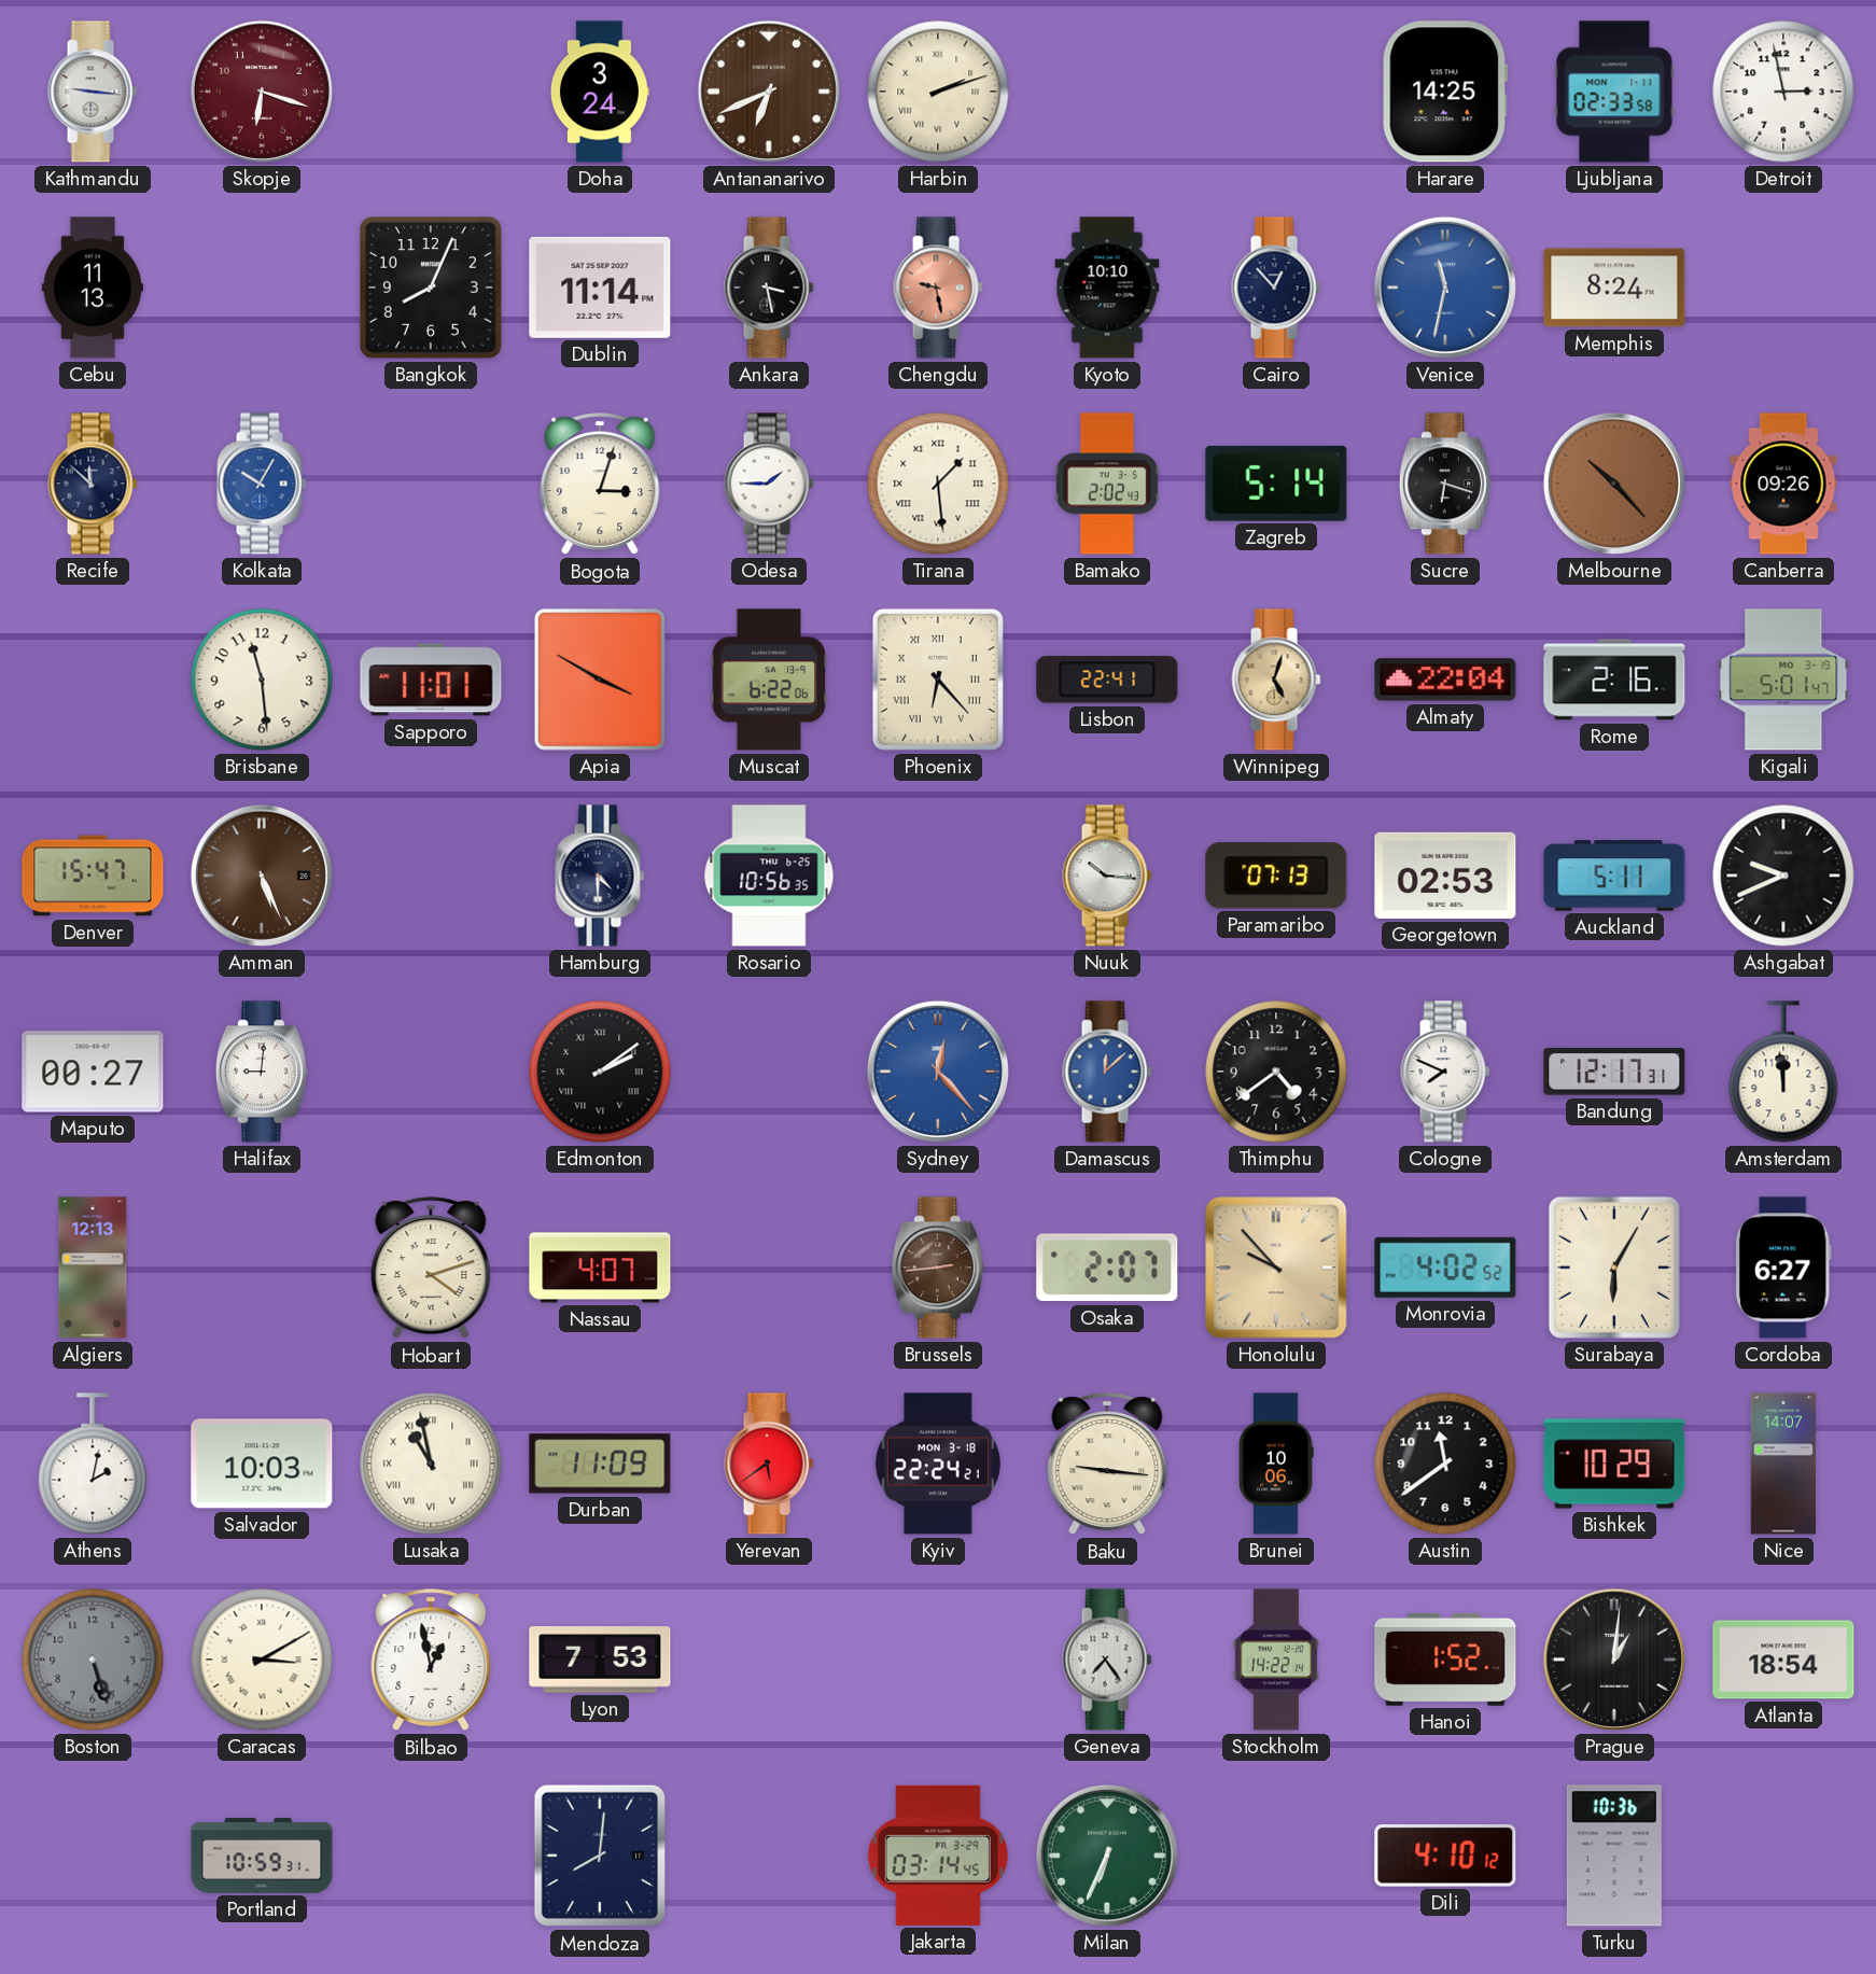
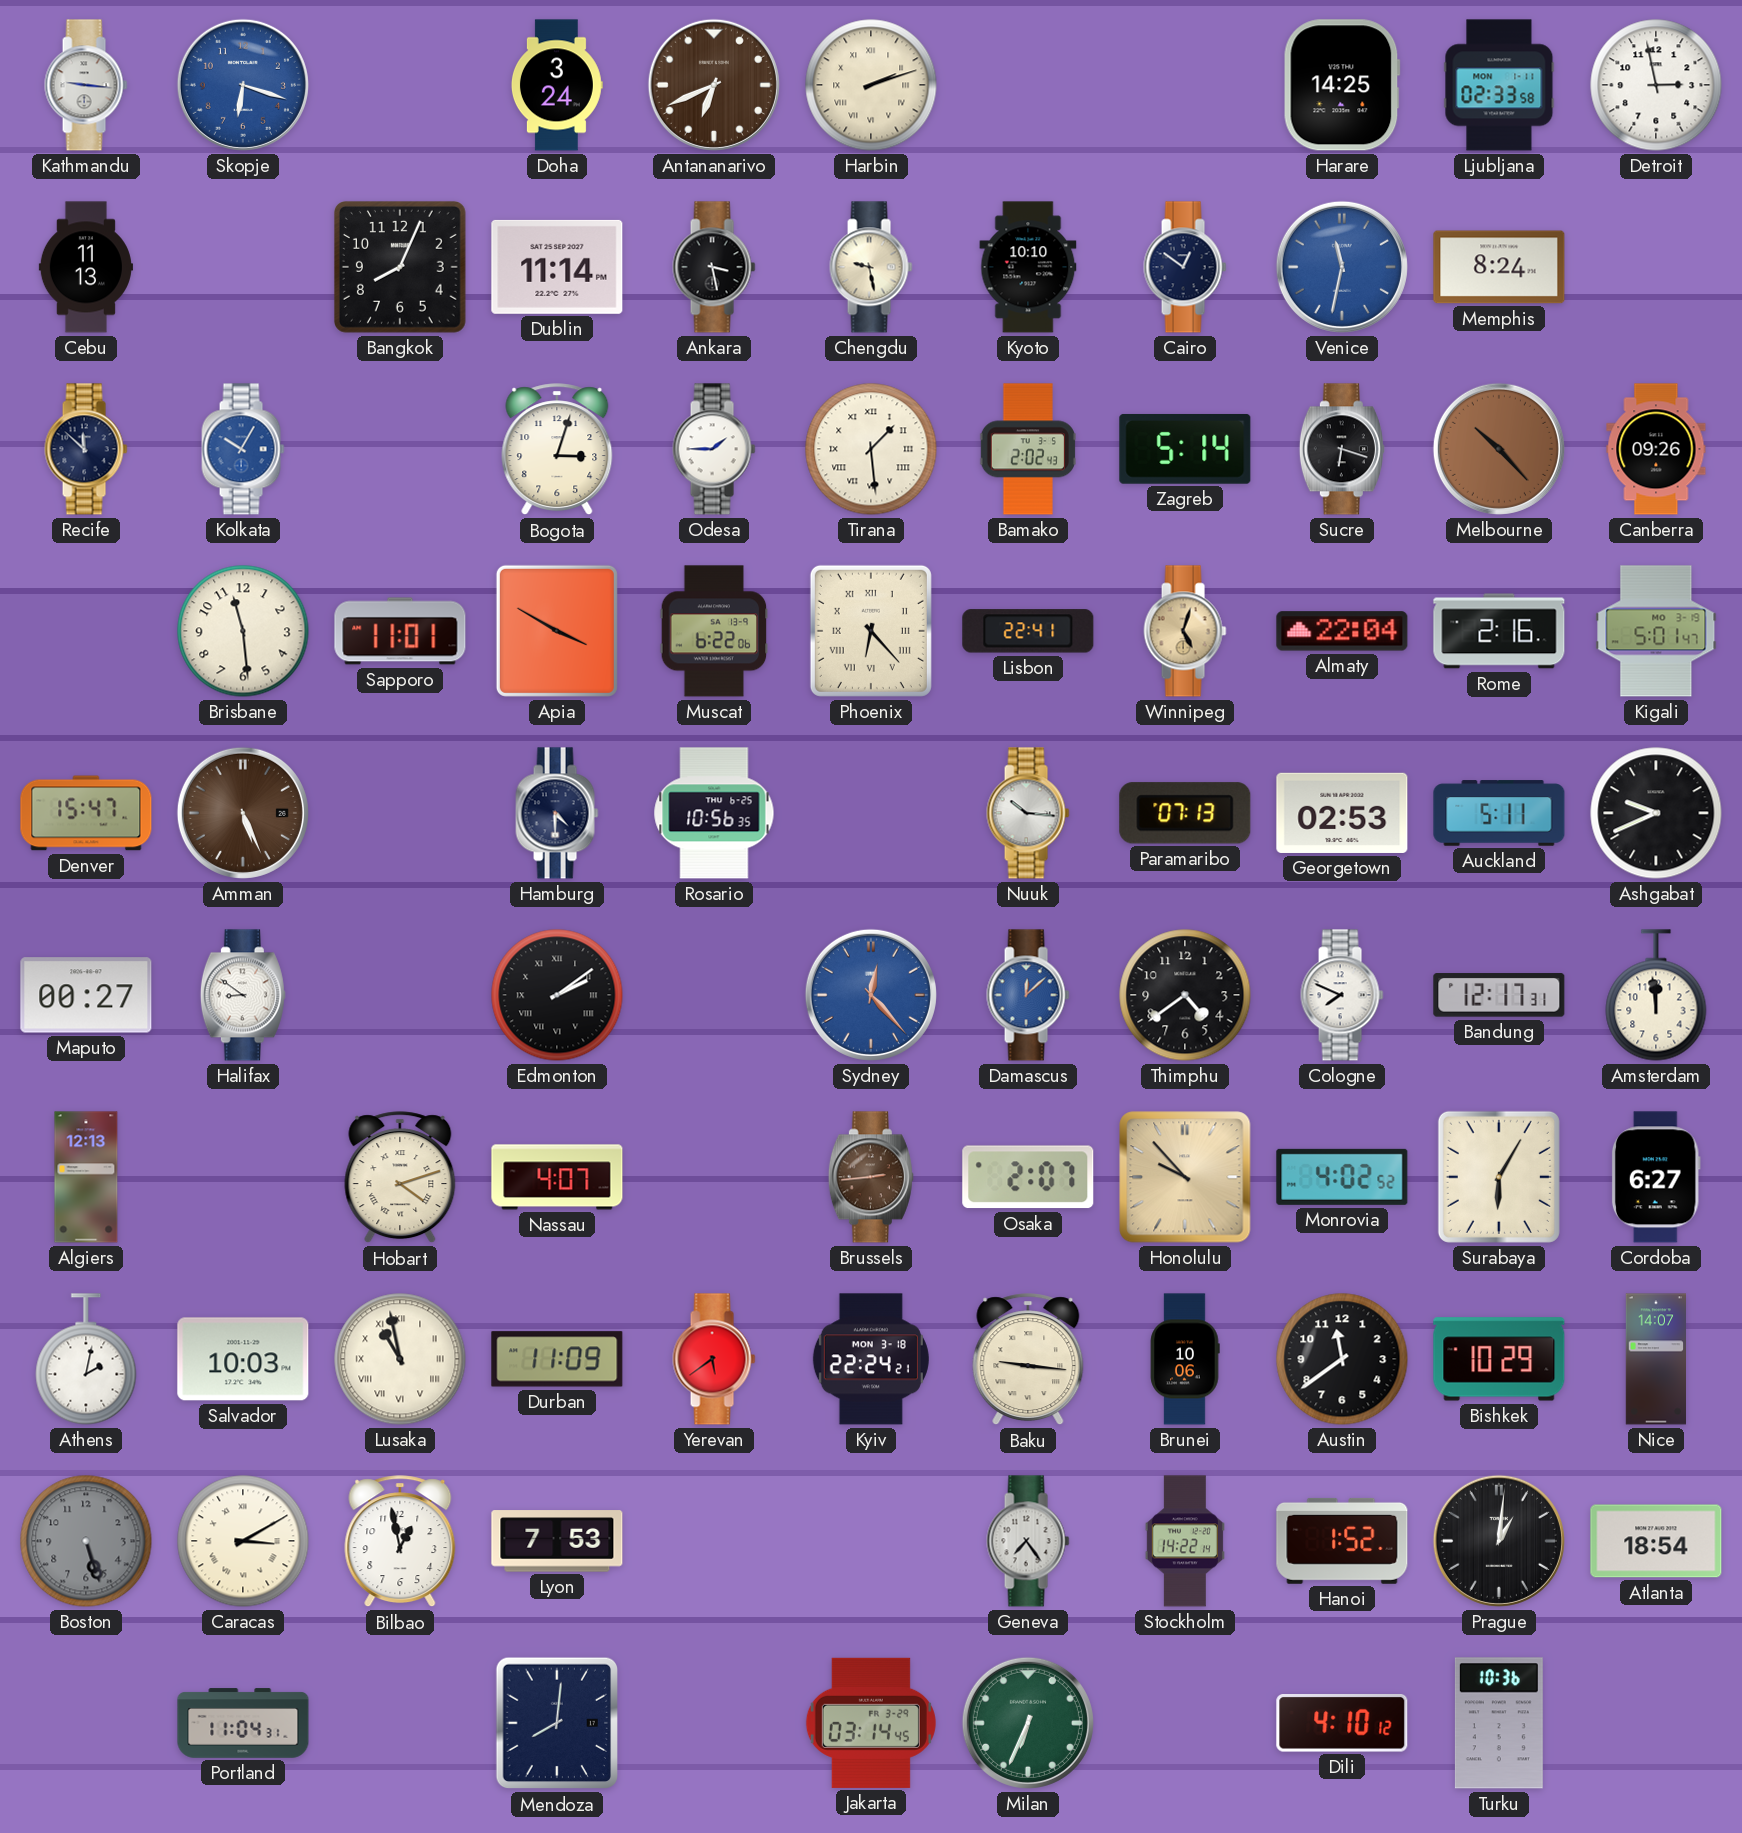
Skopje dial: burgundy -> blue
Chengdu dial: salmon -> cream
Cairo: 12:53 -> 12:51
Halifax: 9:01 -> 8:51
Portland: 10:59 -> 11:04
